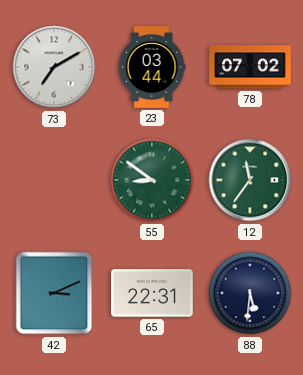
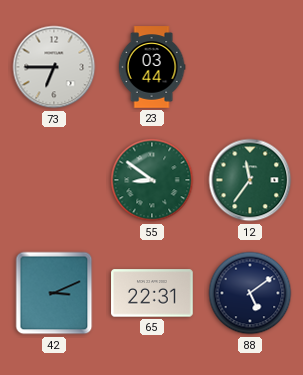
73: 7:10 -> 6:45
78: 07:02 -> none
88: 5:31 -> 5:09
